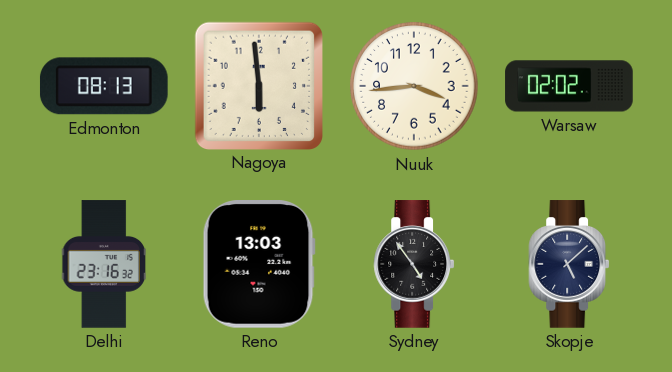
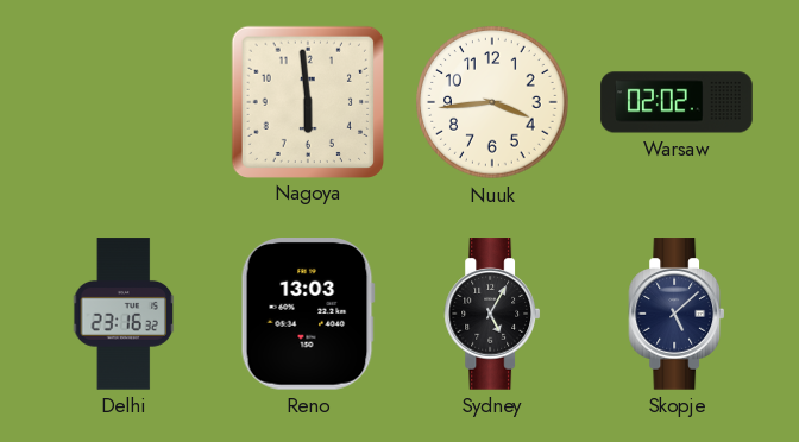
Edmonton: 08:13 -> none
Sydney: 4:54 -> 5:05
